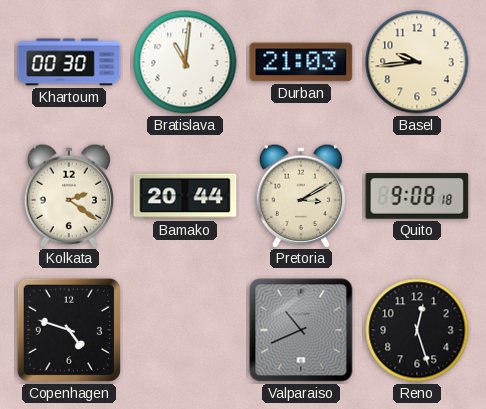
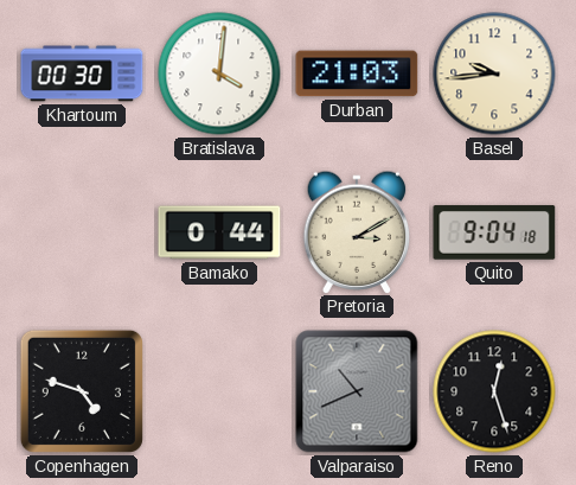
Bratislava: 11:01 -> 4:01
Kolkata: 2:21 -> none
Bamako: 20:44 -> 0:44
Quito: 9:08 -> 9:04
